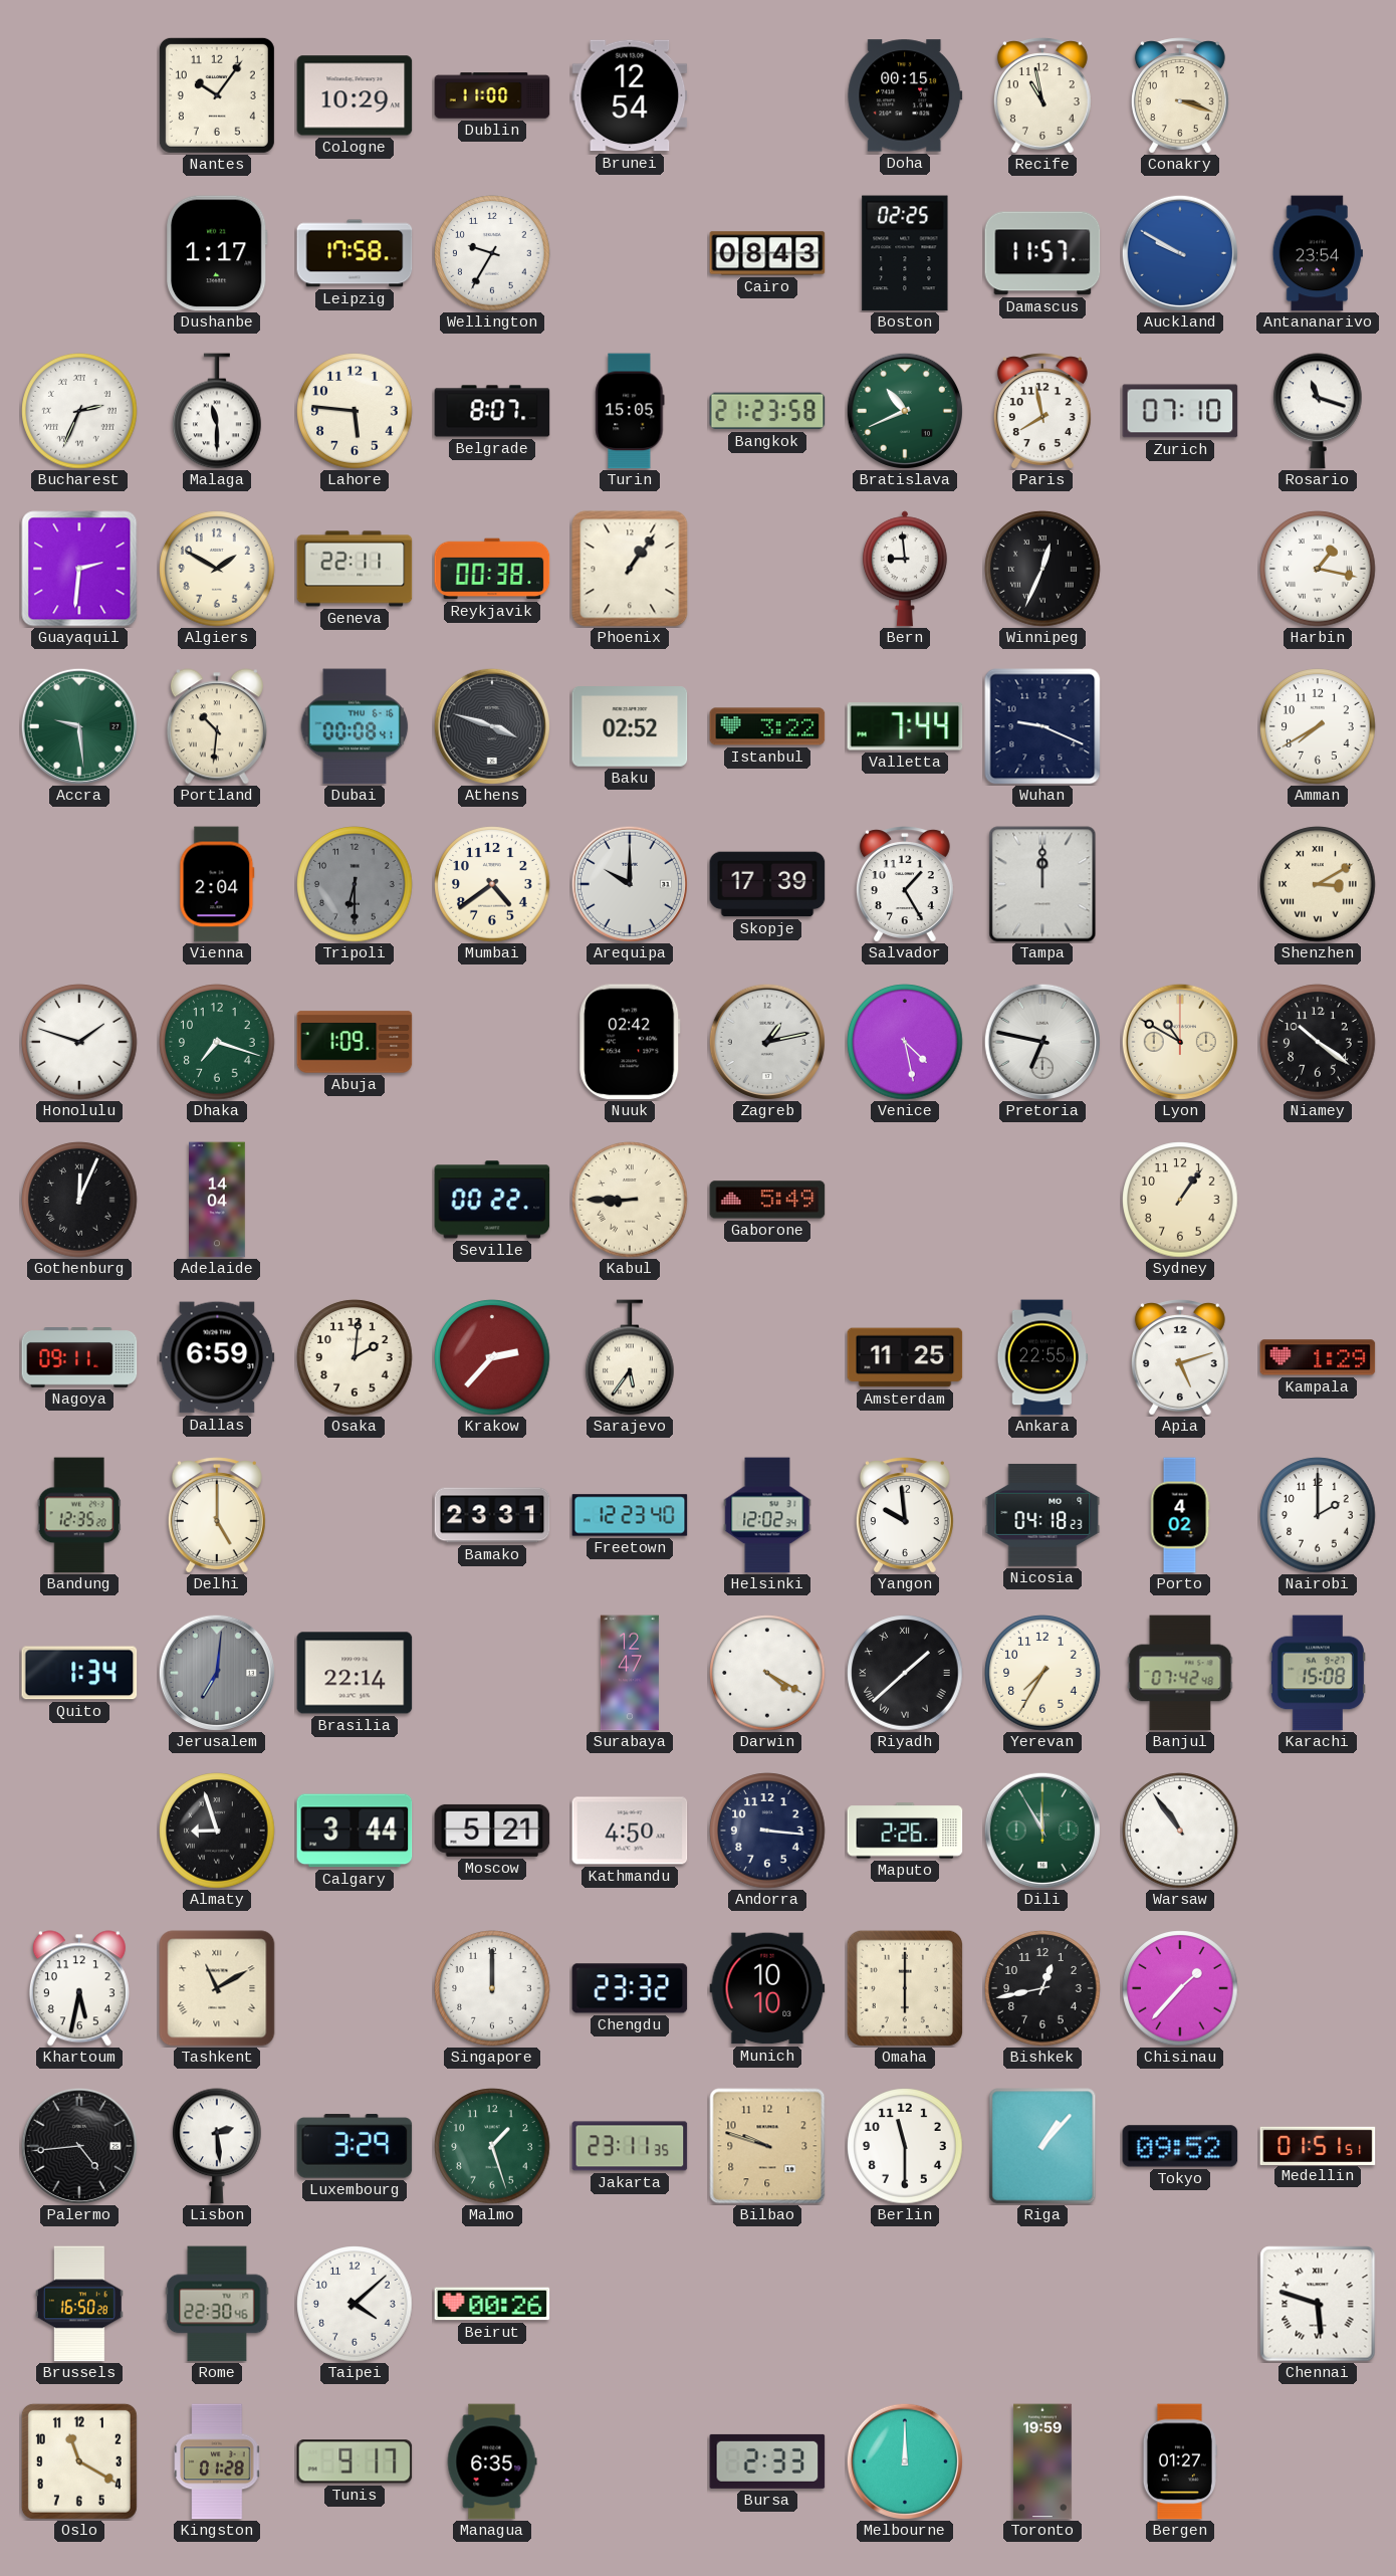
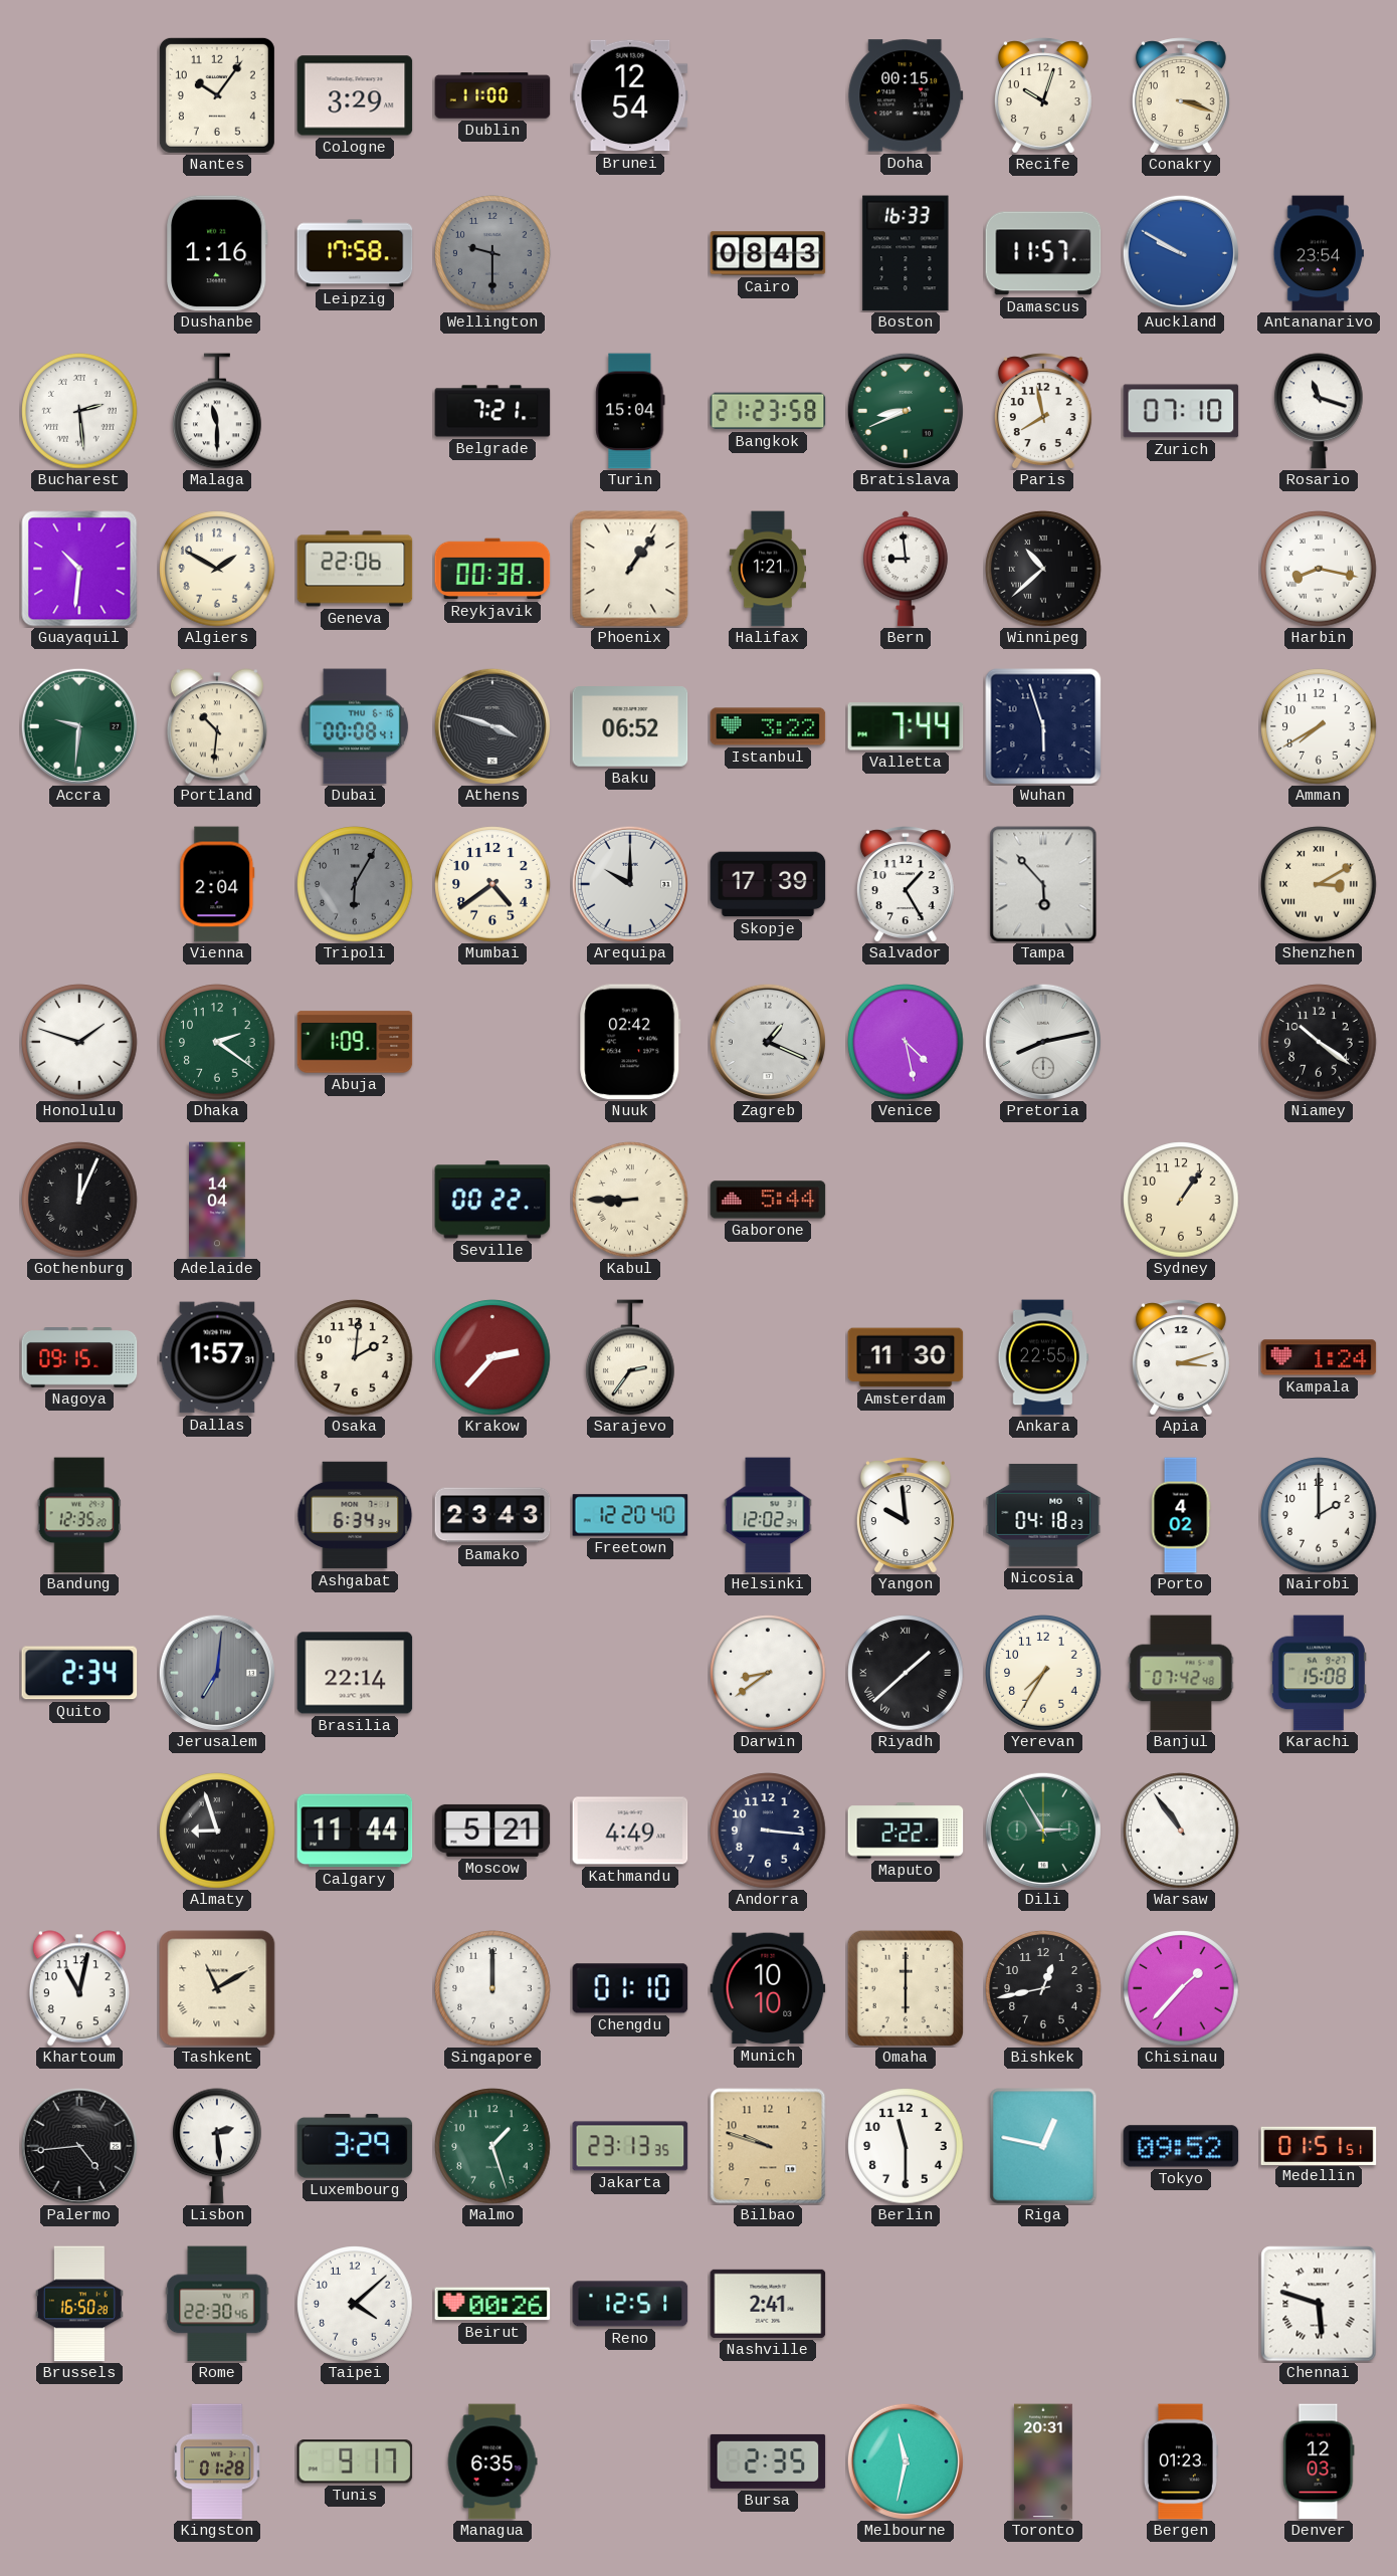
Cologne: 10:29 -> 3:29
Recife: 10:58 -> 10:03
Dushanbe: 1:17 -> 1:16
Wellington: 9:35 -> 9:30
Wellington dial: white -> grey
Boston: 02:25 -> 16:33
Bucharest: 2:34 -> 2:29
Lahore: 5:46 -> none
Belgrade: 8:07 -> 7:21
Turin: 15:05 -> 15:04
Bratislava: 10:41 -> 8:41
Guayaquil: 2:31 -> 10:31
Geneva: 22:11 -> 22:06
Halifax: none -> 1:21
Winnipeg: 12:34 -> 10:38
Harbin: 1:17 -> 8:17
Accra: 9:29 -> 9:31
Baku: 02:52 -> 06:52
Wuhan: 9:19 -> 5:57
Tripoli: 6:30 -> 6:05
Tampa: 12:00 -> 5:53
Dhaka: 7:18 -> 2:21
Zagreb: 1:13 -> 1:19
Pretoria: 6:47 -> 8:13
Lyon: 10:50 -> none
Gaborone: 5:49 -> 5:44
Nagoya: 09:11 -> 09:15
Dallas: 6:59 -> 1:57
Sarajevo: 5:36 -> 2:36
Amsterdam: 11:25 -> 11:30
Apia: 5:12 -> 3:12
Kampala: 1:29 -> 1:24
Delhi: 5:00 -> none
Ashgabat: none -> 6:34
Bamako: 23:31 -> 23:43
Freetown: 12:23 -> 12:20
Quito: 1:34 -> 2:34
Surabaya: 12:47 -> none
Darwin: 4:20 -> 8:39
Calgary: 3:44 -> 11:44
Kathmandu: 4:50 -> 4:49
Maputo: 2:26 -> 2:22
Dili: 11:55 -> 2:55
Khartoum: 5:32 -> 11:02
Chengdu: 23:32 -> 01:10
Jakarta: 23:11 -> 23:13
Riga: 1:07 -> 12:47
Reno: none -> 12:51
Nashville: none -> 2:41
Oslo: 11:20 -> none
Bursa: 2:33 -> 2:35
Melbourne: 12:00 -> 11:32
Toronto: 19:59 -> 20:31
Bergen: 01:27 -> 01:23
Denver: none -> 12:03
